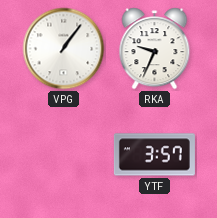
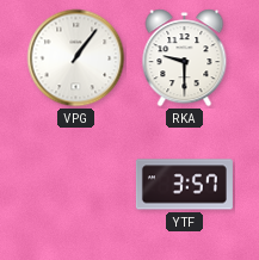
RKA: 9:34 -> 9:30
